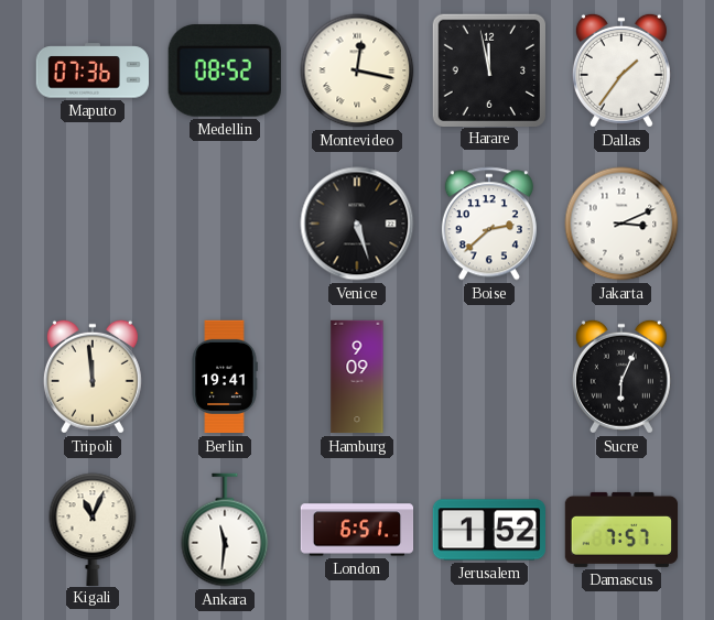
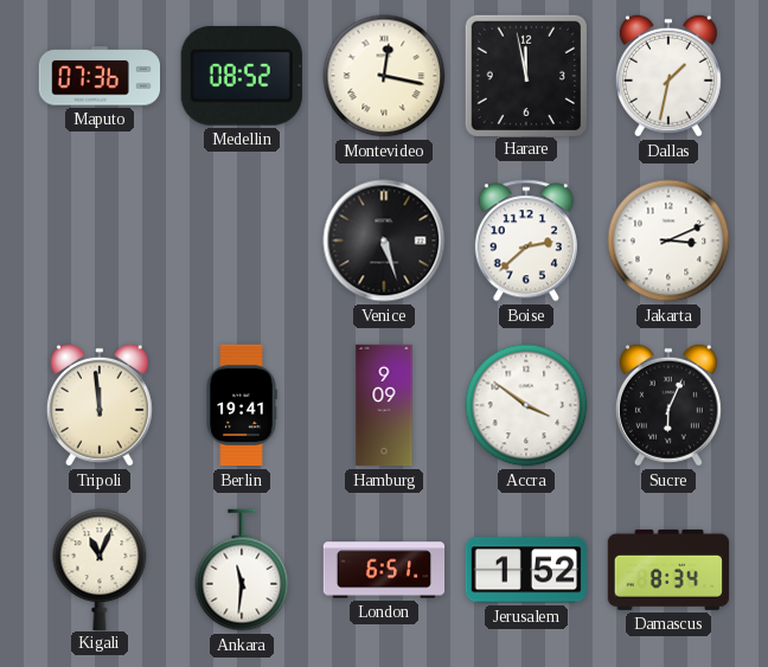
Dallas: 1:36 -> 1:32
Accra: none -> 3:51
Damascus: 7:57 -> 8:34
